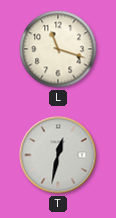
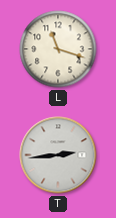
T: 12:32 -> 2:44
